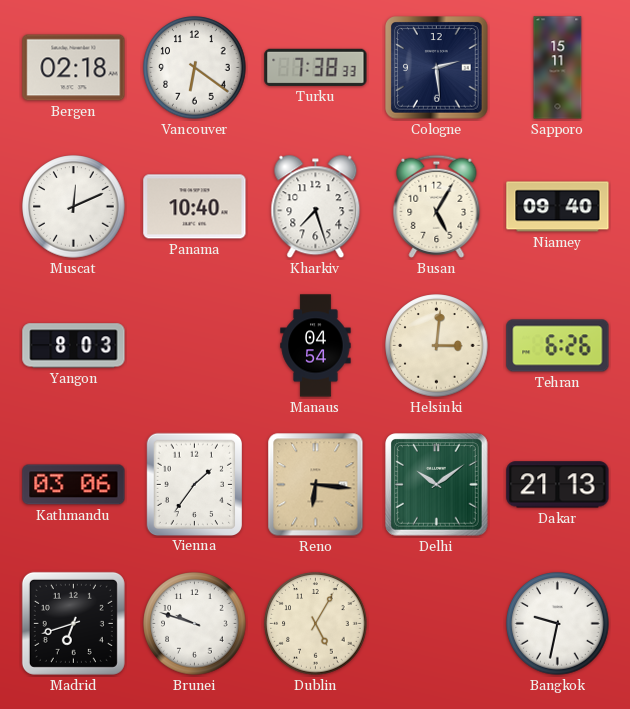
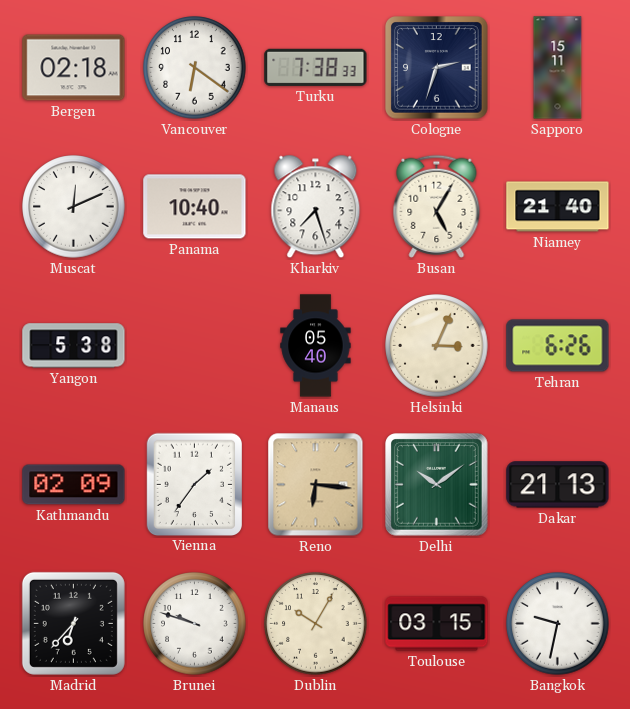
Cologne: 2:29 -> 2:33
Niamey: 09:40 -> 21:40
Yangon: 8:03 -> 5:38
Manaus: 04:54 -> 05:40
Helsinki: 3:01 -> 3:04
Kathmandu: 03:06 -> 02:09
Madrid: 6:42 -> 6:37
Dublin: 5:05 -> 10:05
Toulouse: none -> 03:15
